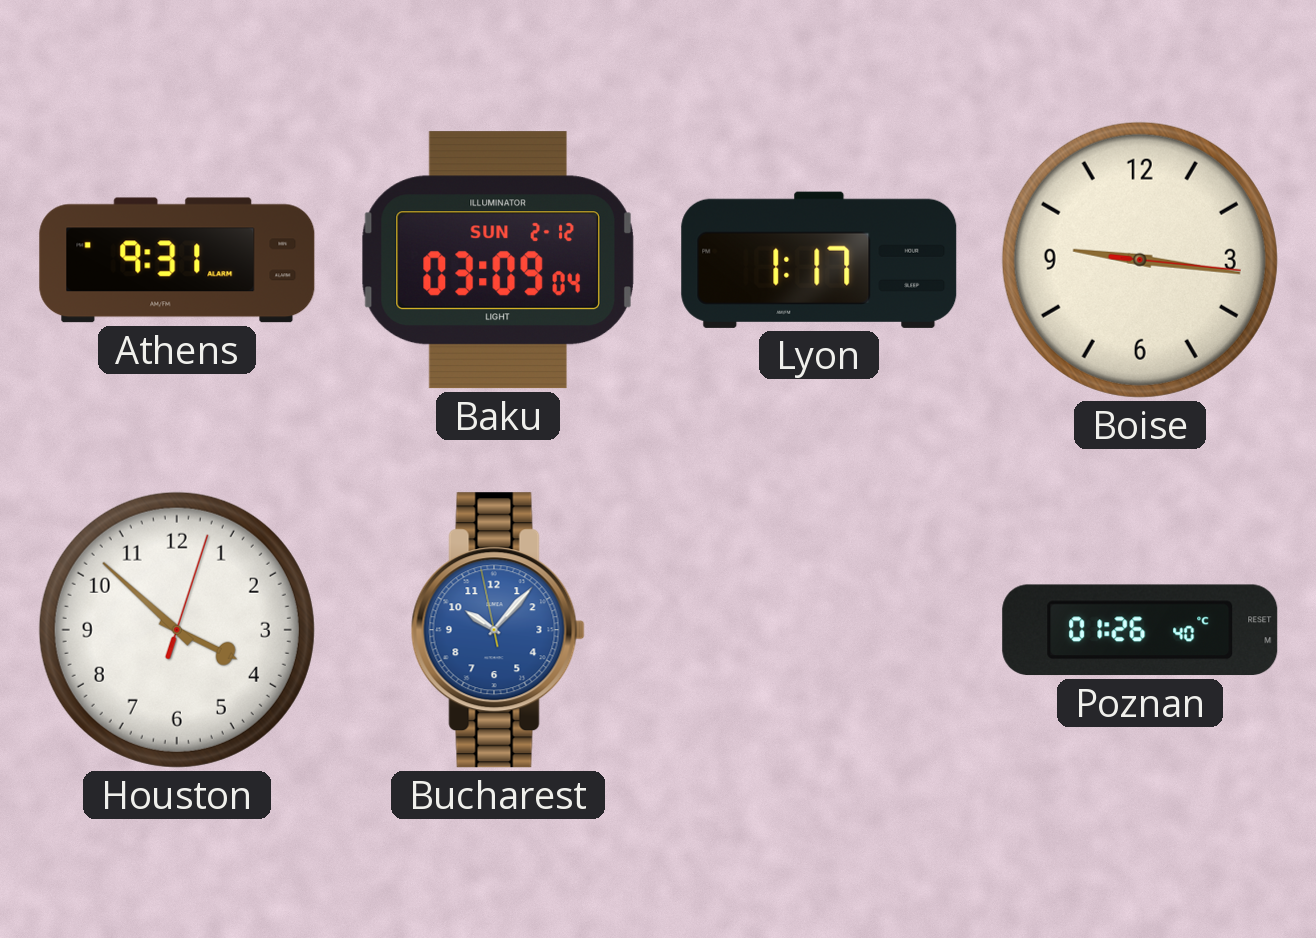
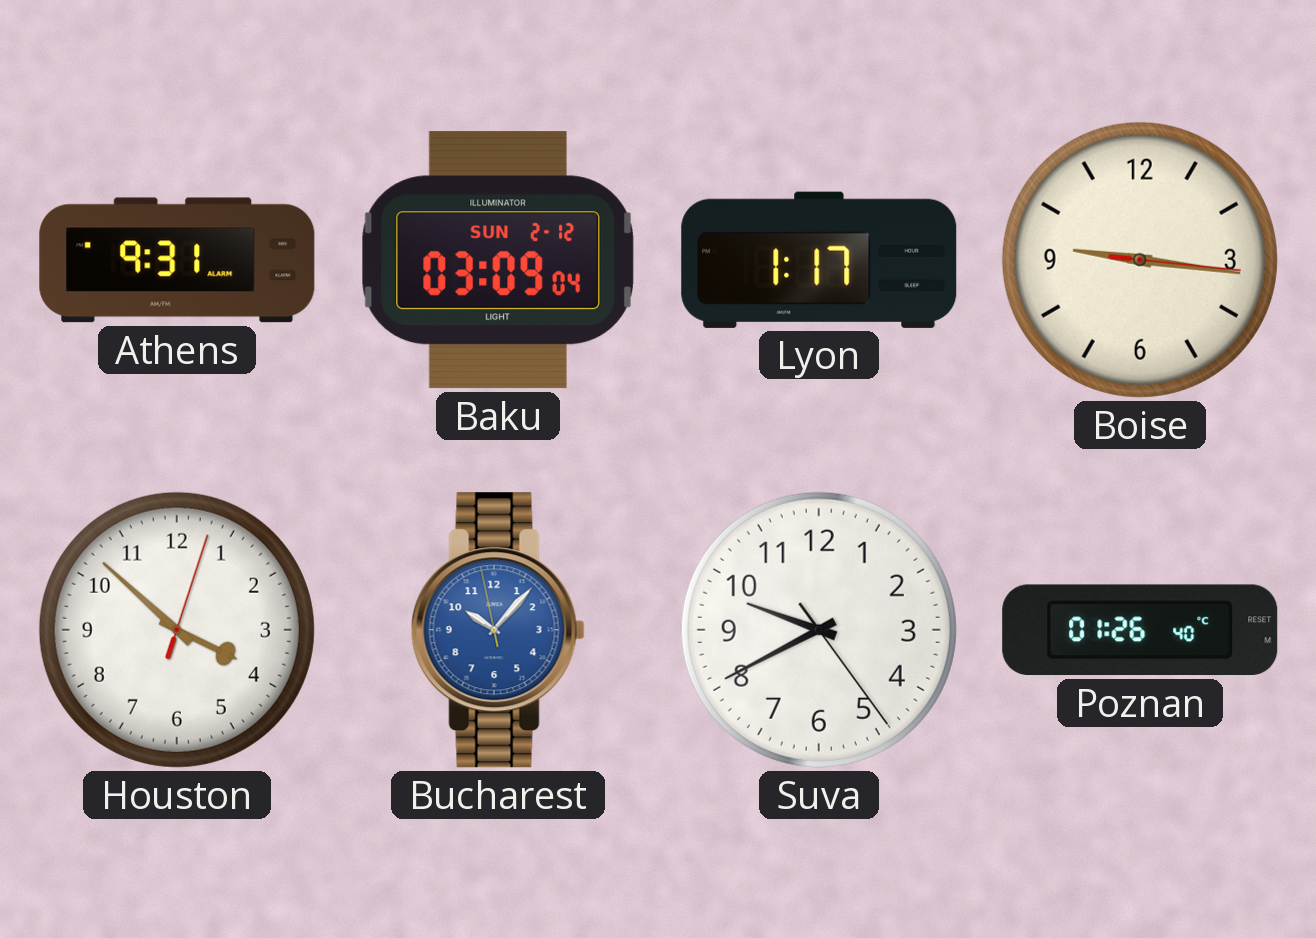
Suva: none -> 9:40
